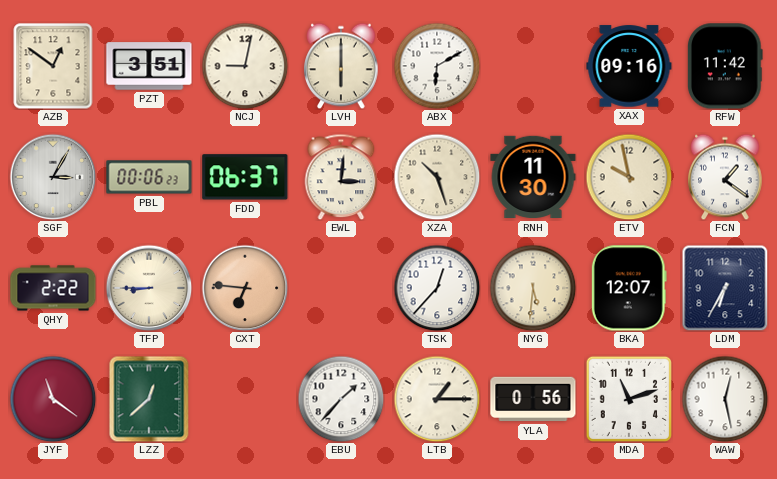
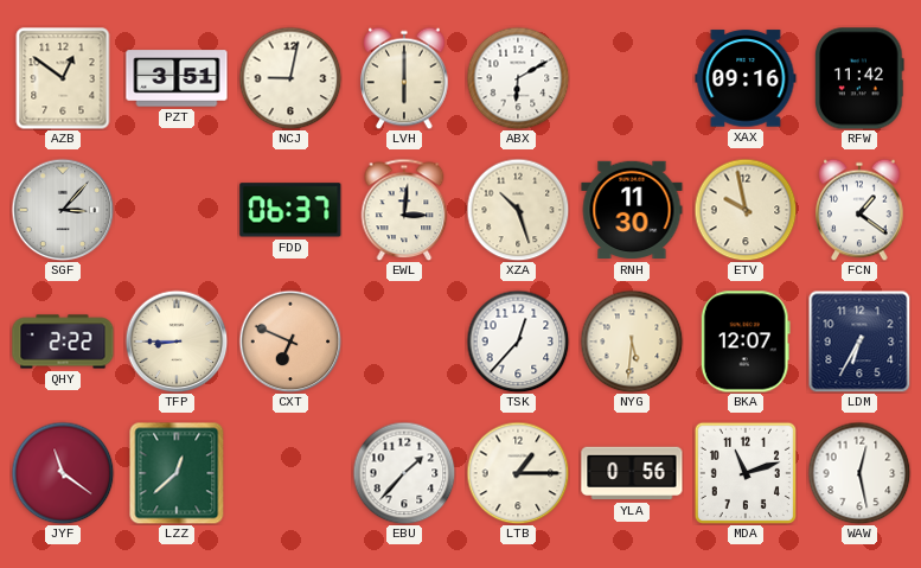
SGF: 3:05 -> 3:07
PBL: 00:06 -> none
CXT: 6:46 -> 6:49
